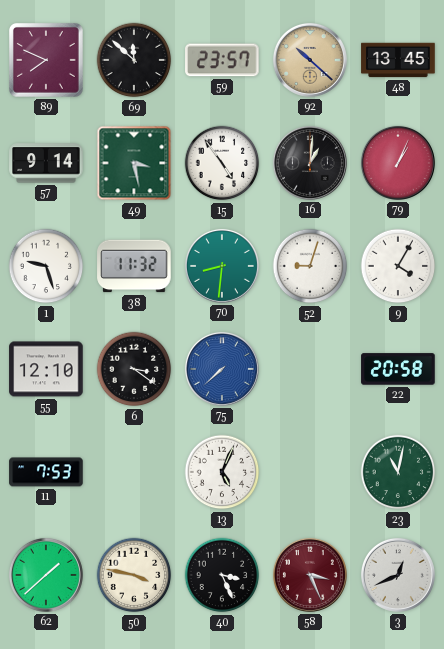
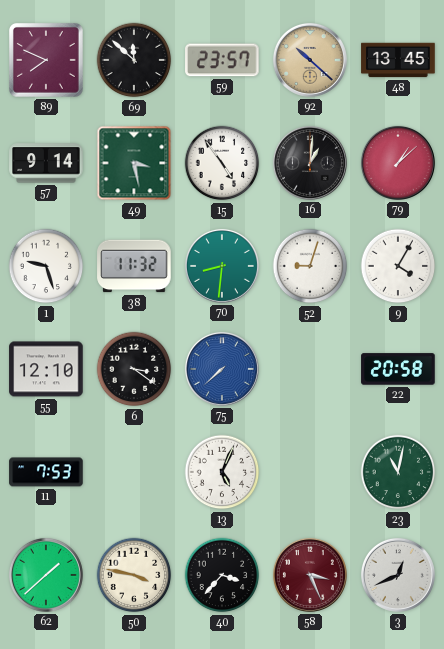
79: 1:04 -> 1:08
40: 3:26 -> 3:37
